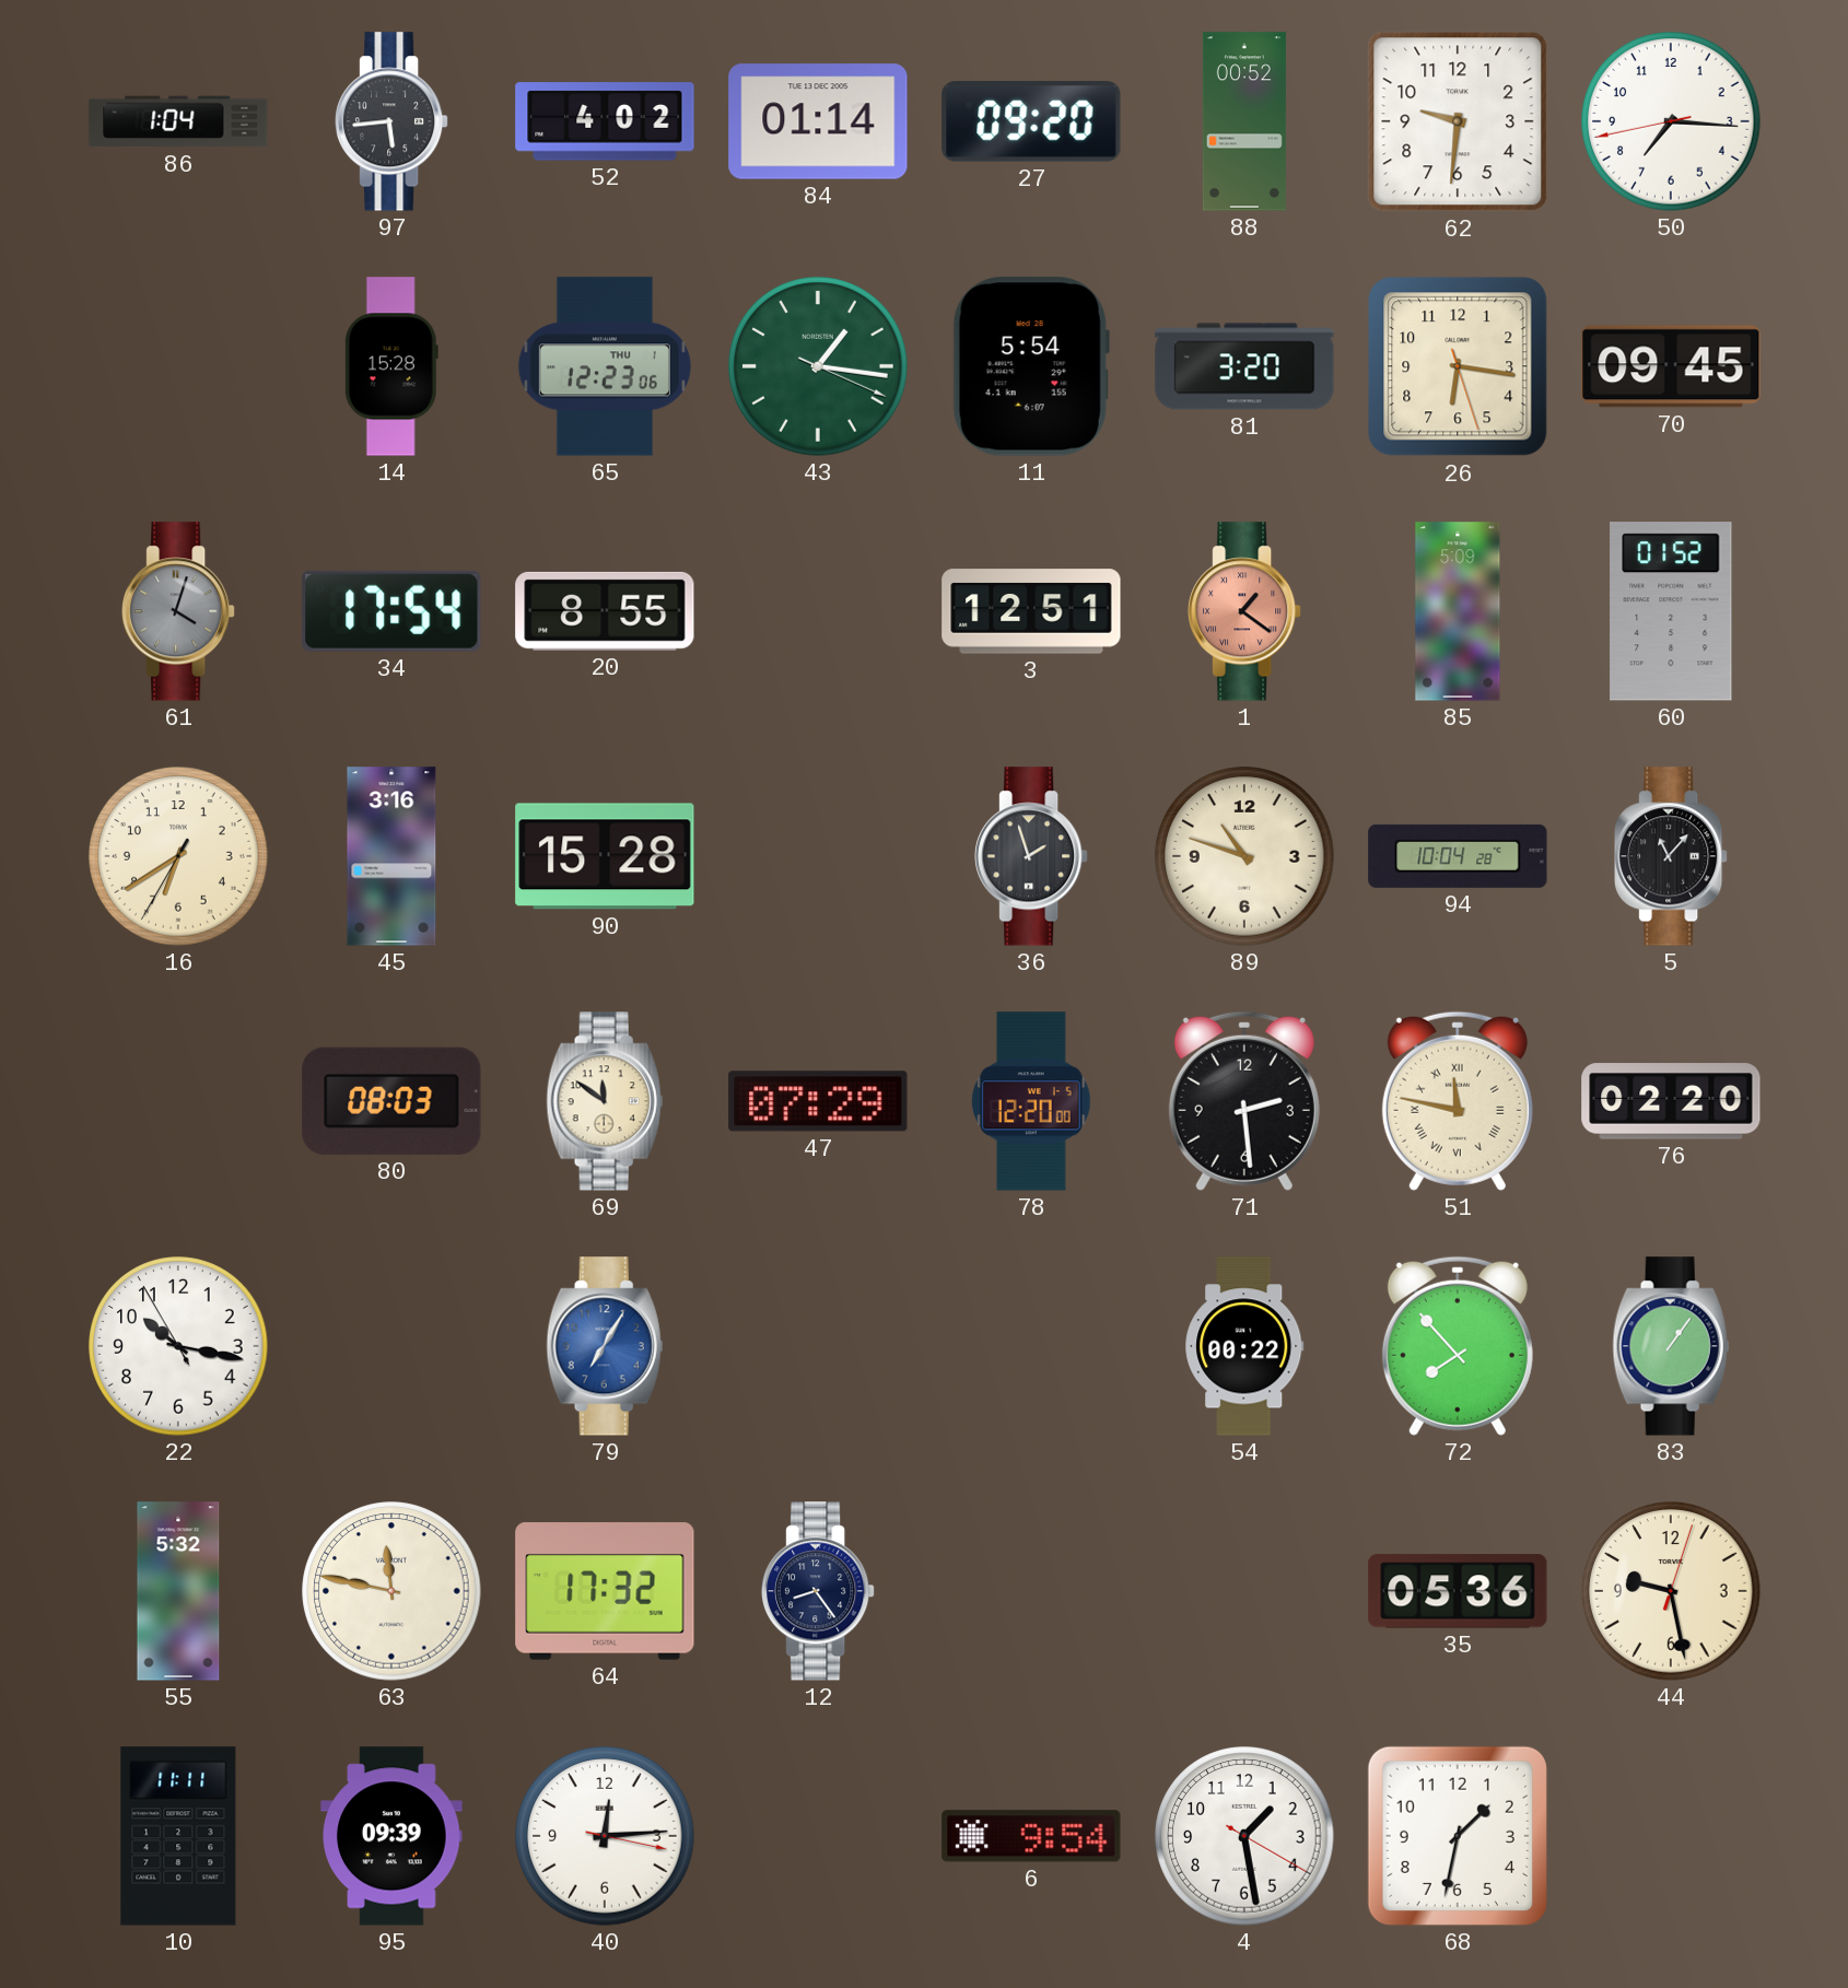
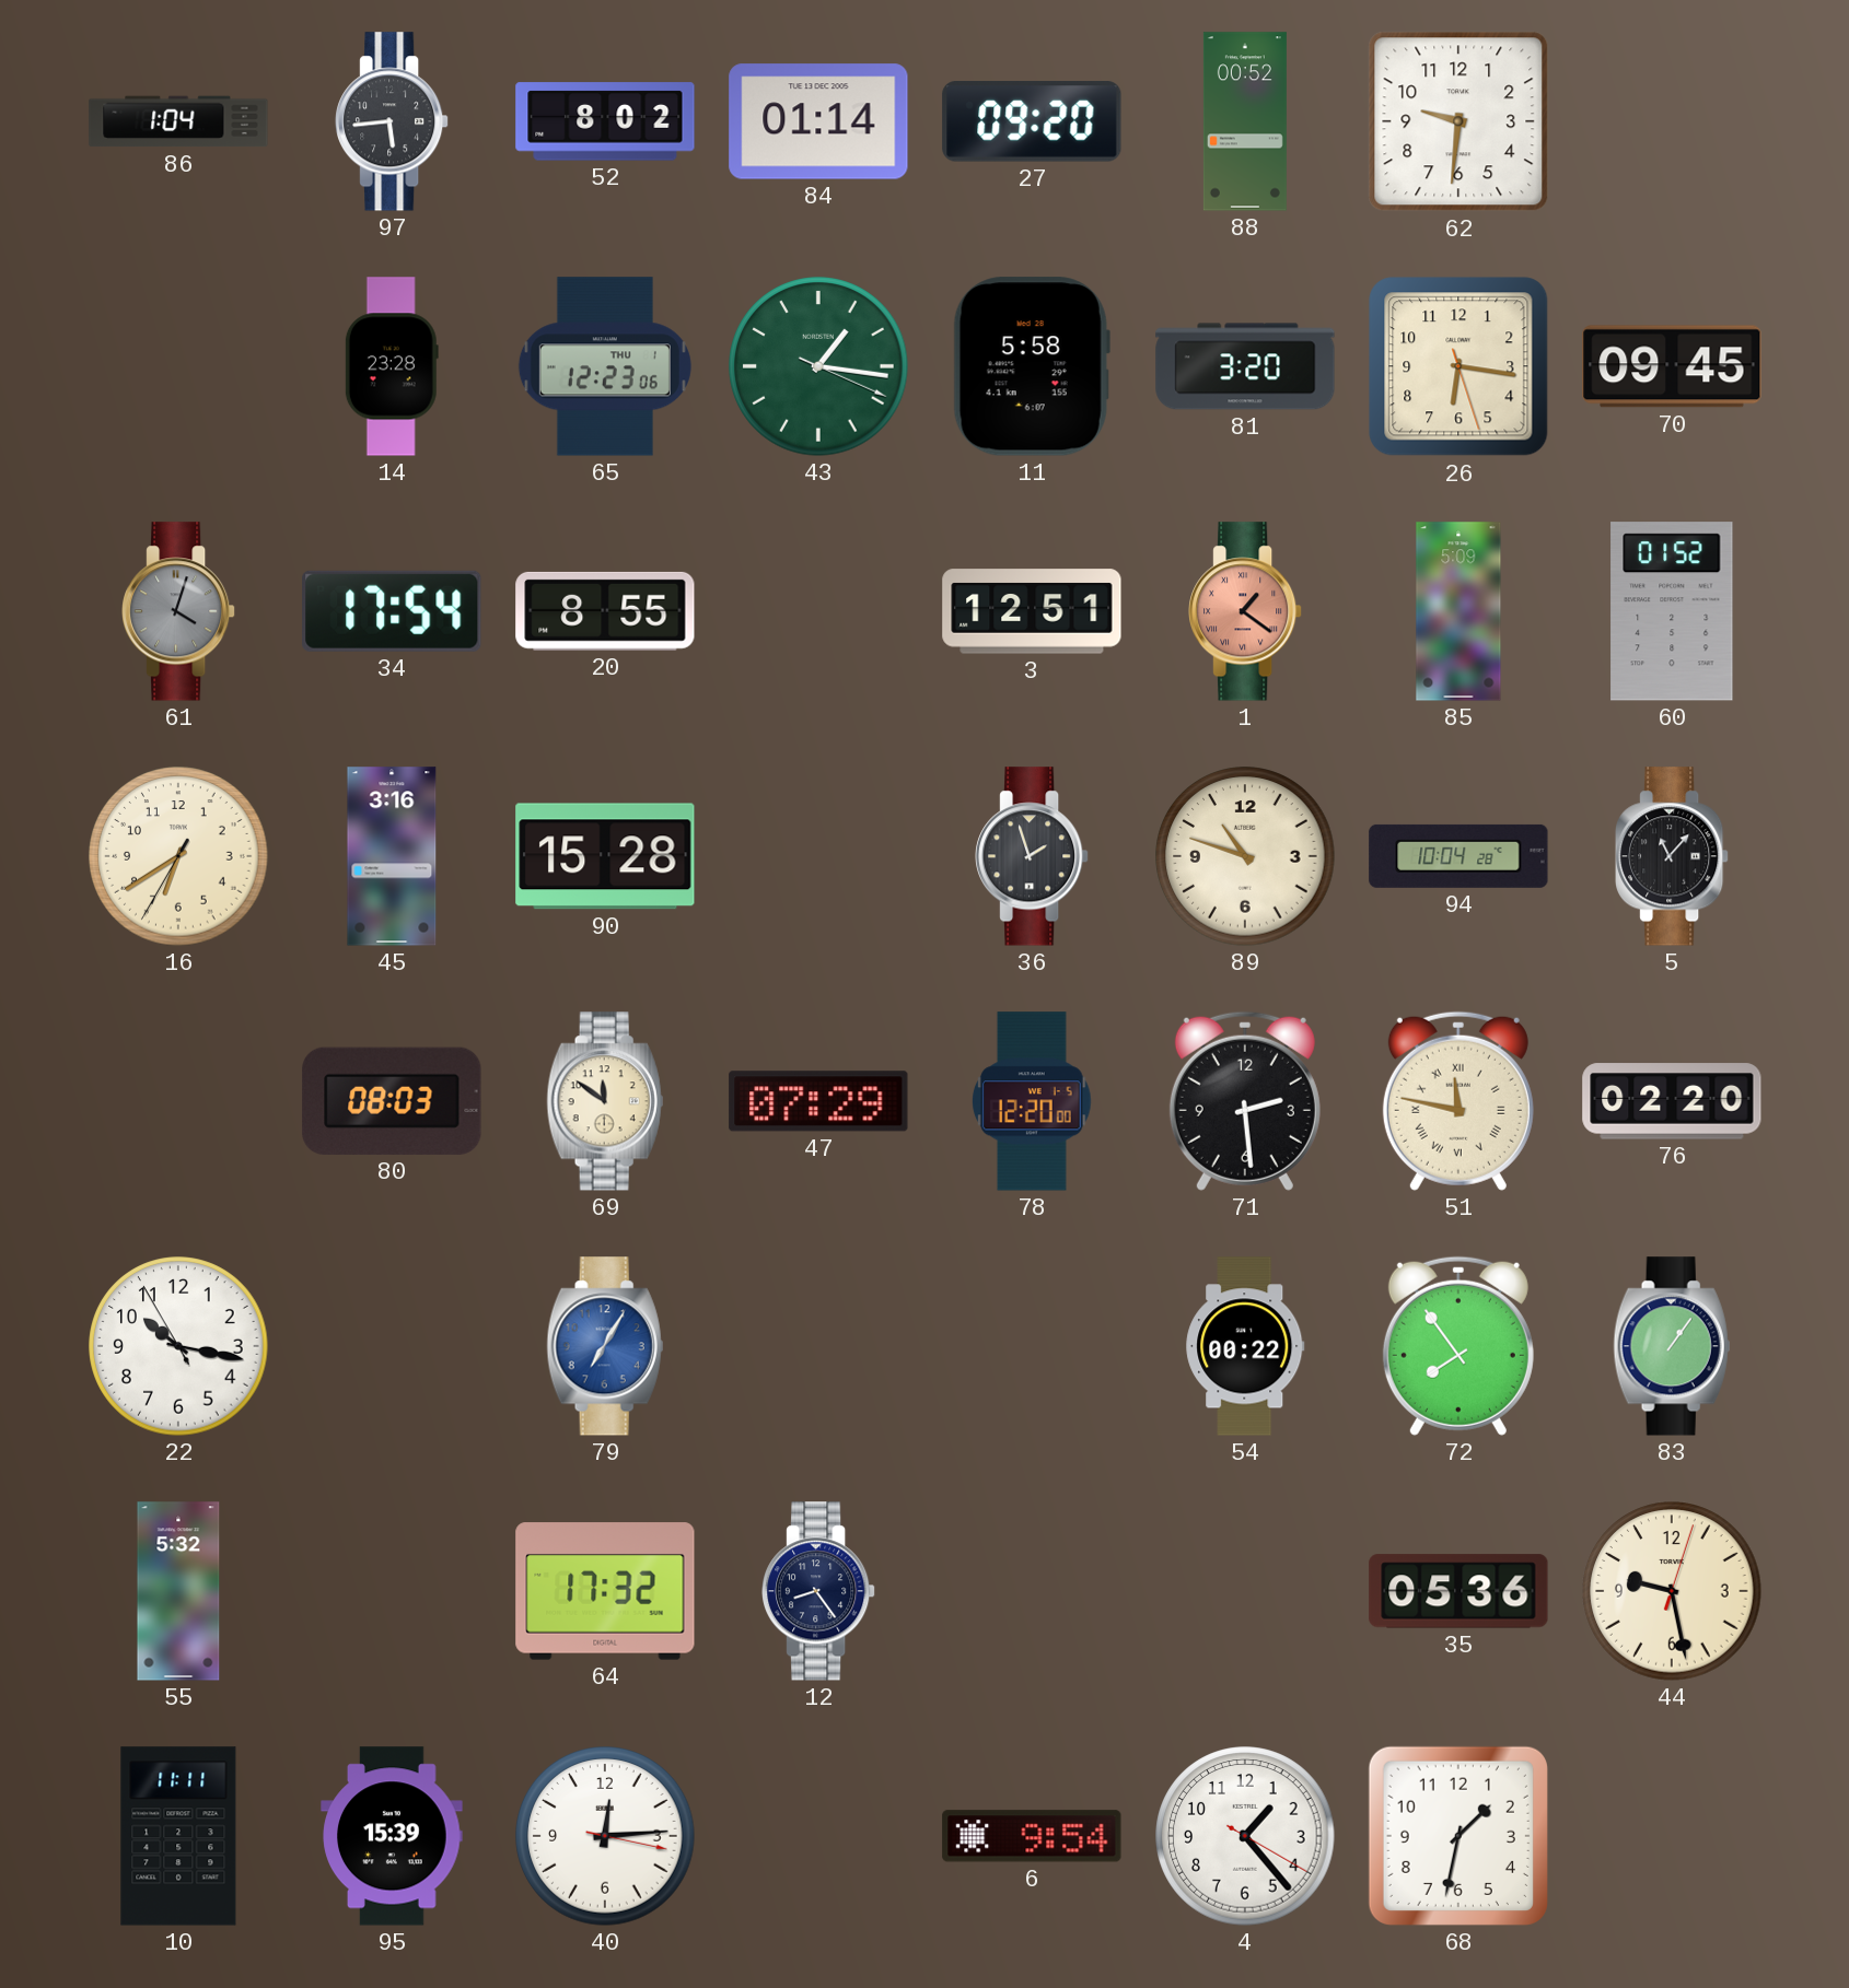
52: 4:02 -> 8:02
50: 7:15 -> none
14: 15:28 -> 23:28
11: 5:54 -> 5:58
72: 7:53 -> 7:54
63: 11:47 -> none
95: 09:39 -> 15:39
4: 1:28 -> 1:23
